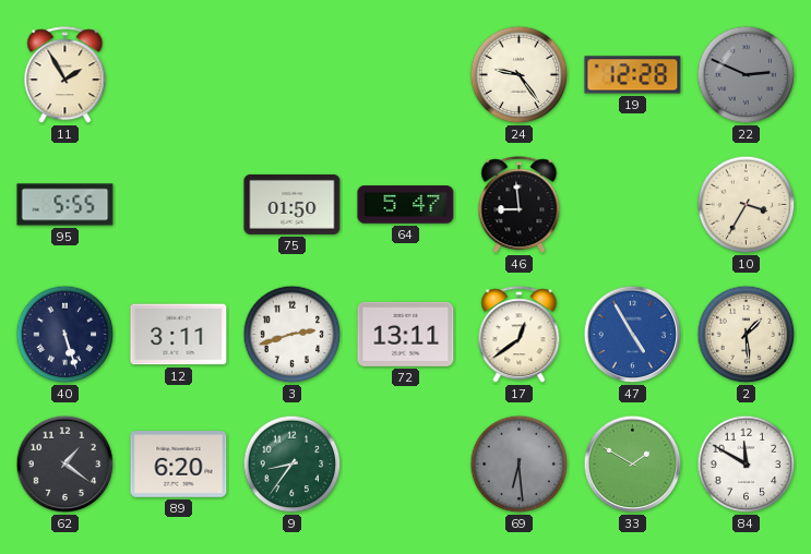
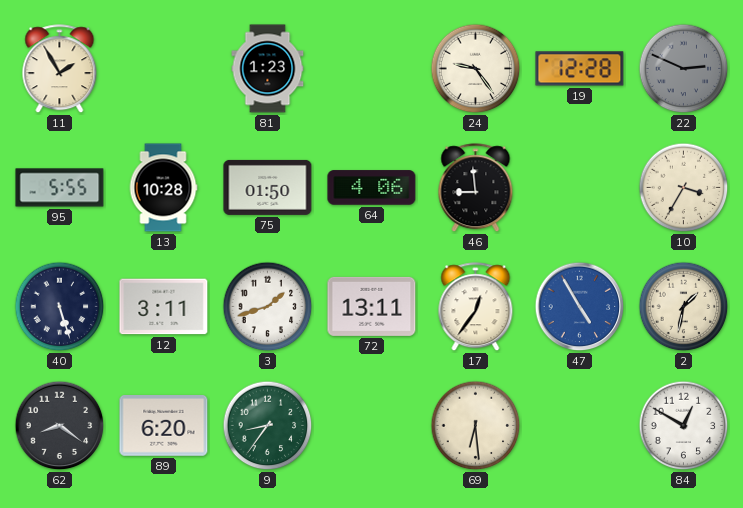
81: none -> 1:23
13: none -> 10:28
64: 5:47 -> 4:06
3: 2:42 -> 1:42
17: 12:39 -> 12:36
2: 1:29 -> 1:32
62: 1:21 -> 8:21
69 dial: grey -> cream
33: 1:50 -> none
84: 11:50 -> 12:50
